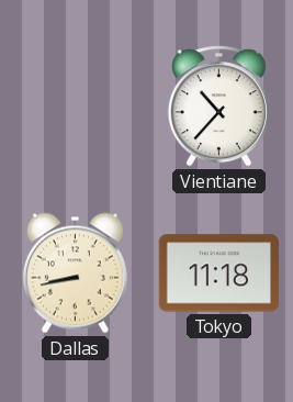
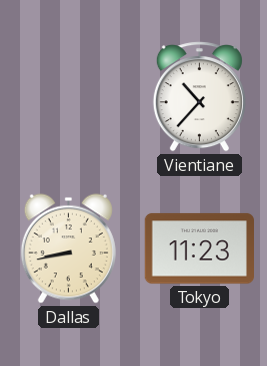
Tokyo: 11:18 -> 11:23
